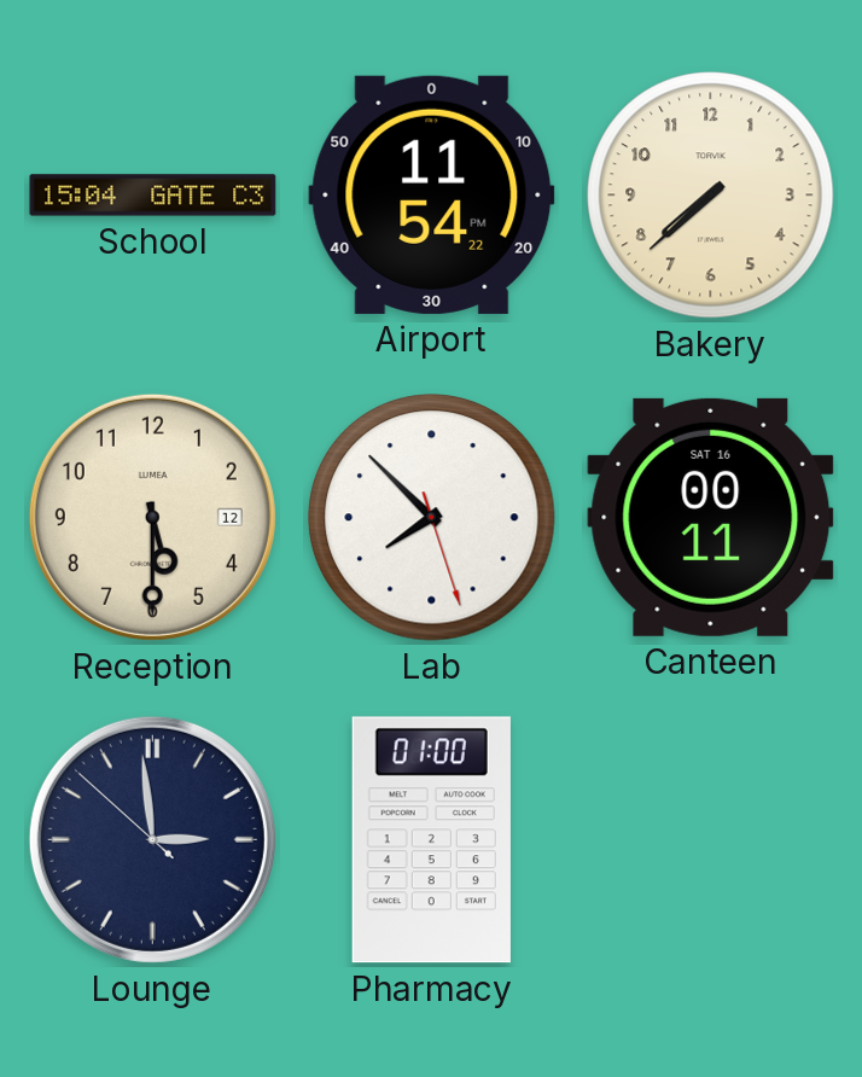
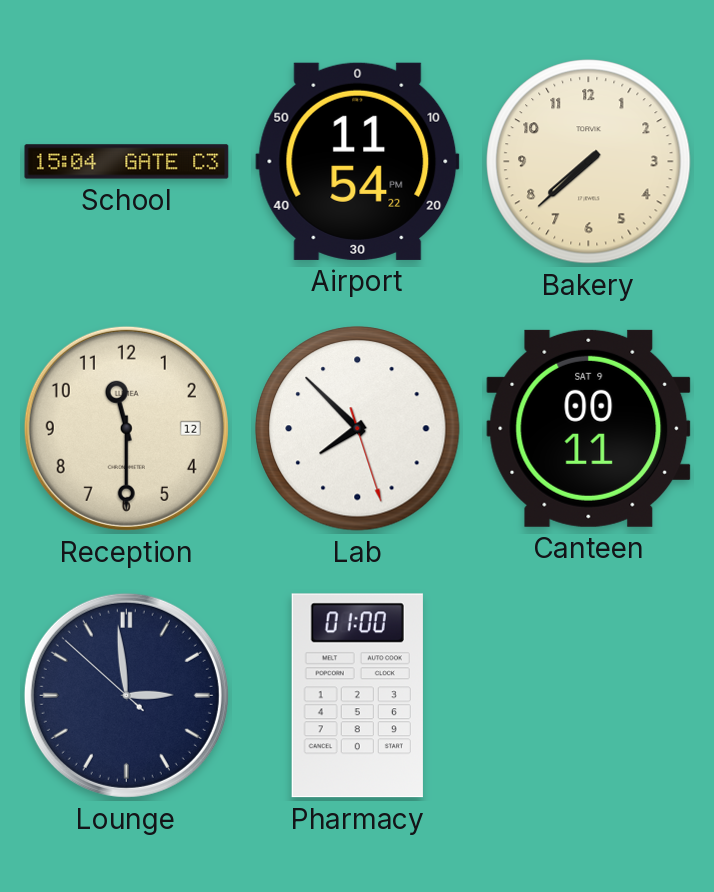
Reception: 5:30 -> 11:30
Canteen date: SAT 16 -> SAT 9
